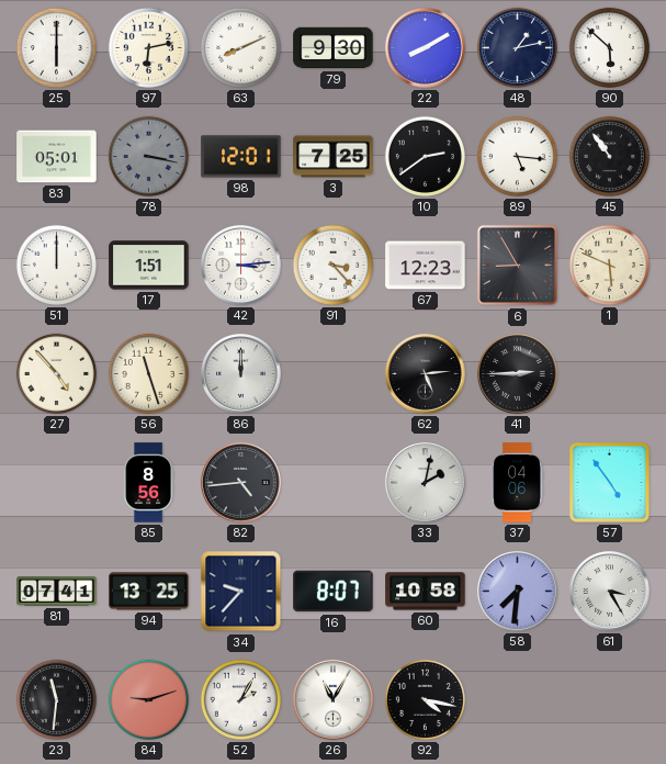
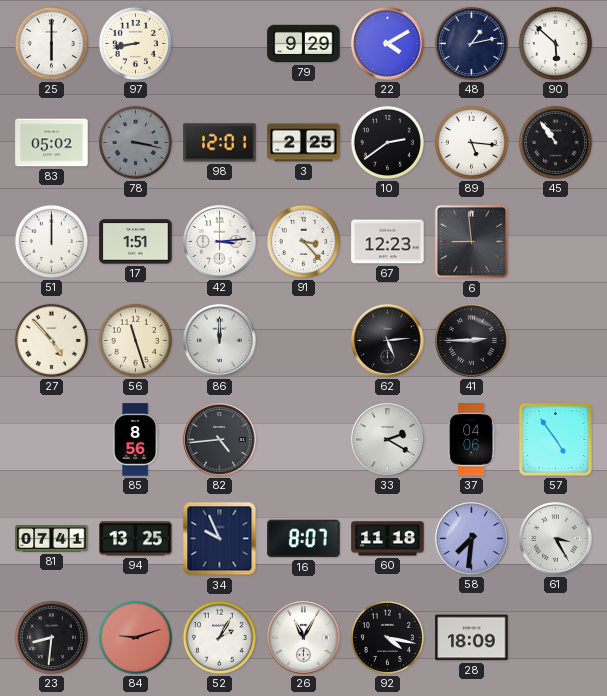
97: 6:13 -> 8:43
63: 8:11 -> none
79: 9:30 -> 9:29
22: 8:10 -> 4:10
83: 05:01 -> 05:02
3: 7:25 -> 2:25
6: 8:55 -> 8:59
1: 5:49 -> none
33: 2:02 -> 2:20
34: 9:37 -> 9:56
60: 10:58 -> 11:18
23: 11:31 -> 8:31
28: none -> 18:09
